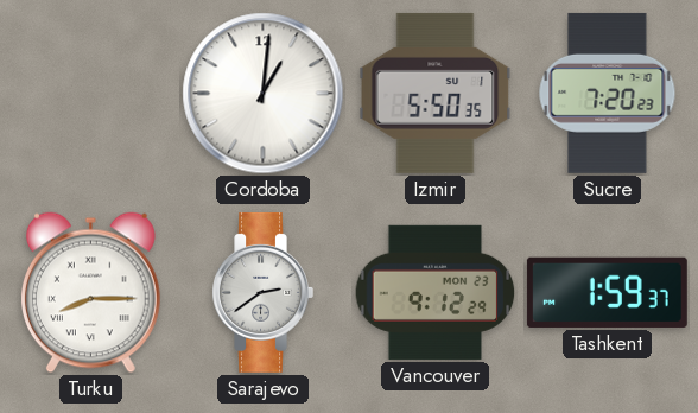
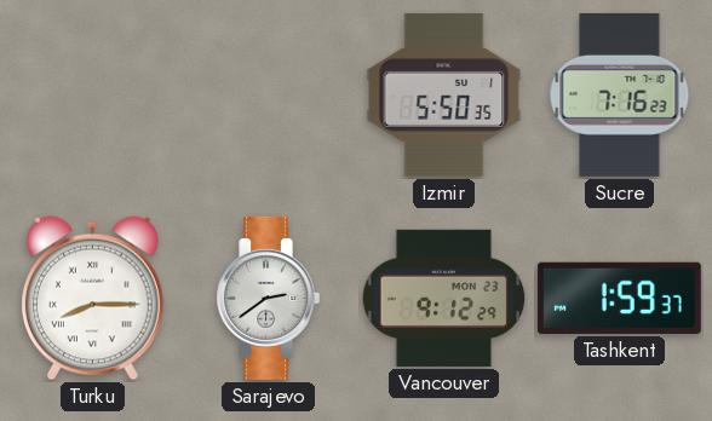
Cordoba: 1:01 -> none
Sucre: 7:20 -> 7:16
